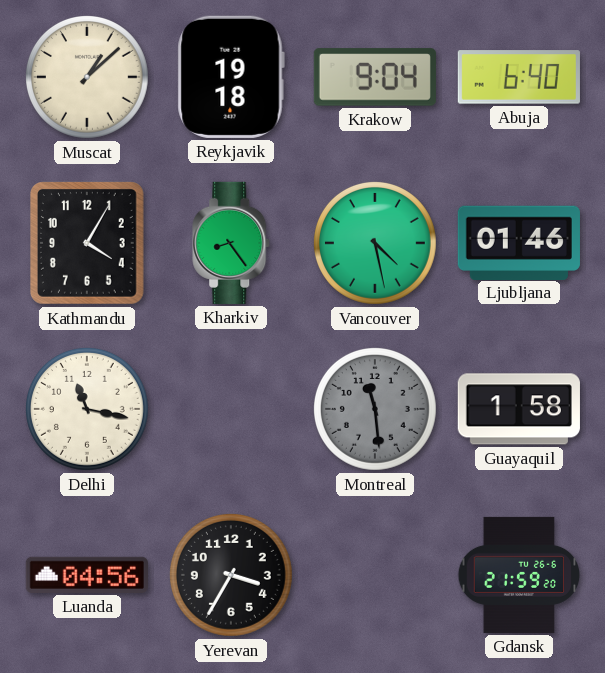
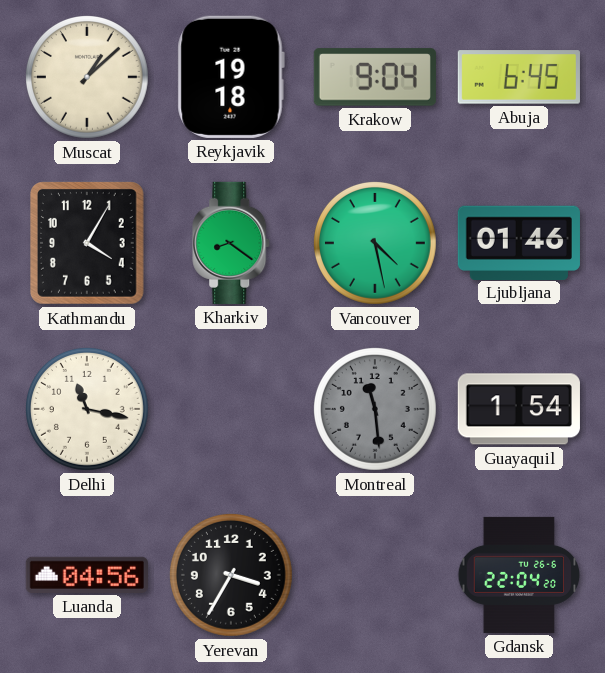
Abuja: 6:40 -> 6:45
Kharkiv: 8:24 -> 8:21
Guayaquil: 1:58 -> 1:54
Gdansk: 21:59 -> 22:04
